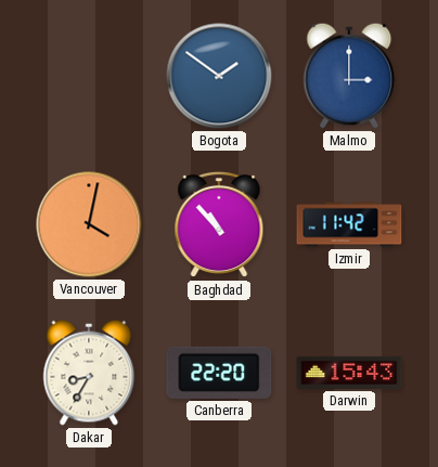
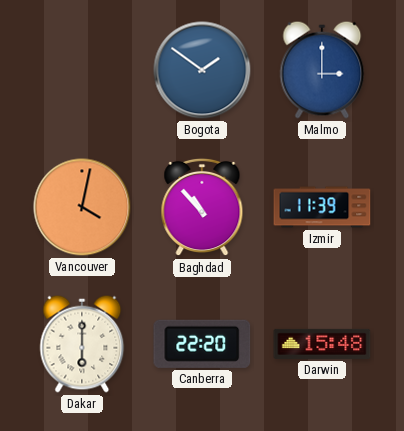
Izmir: 11:42 -> 11:39
Dakar: 8:35 -> 6:00
Darwin: 15:43 -> 15:48
